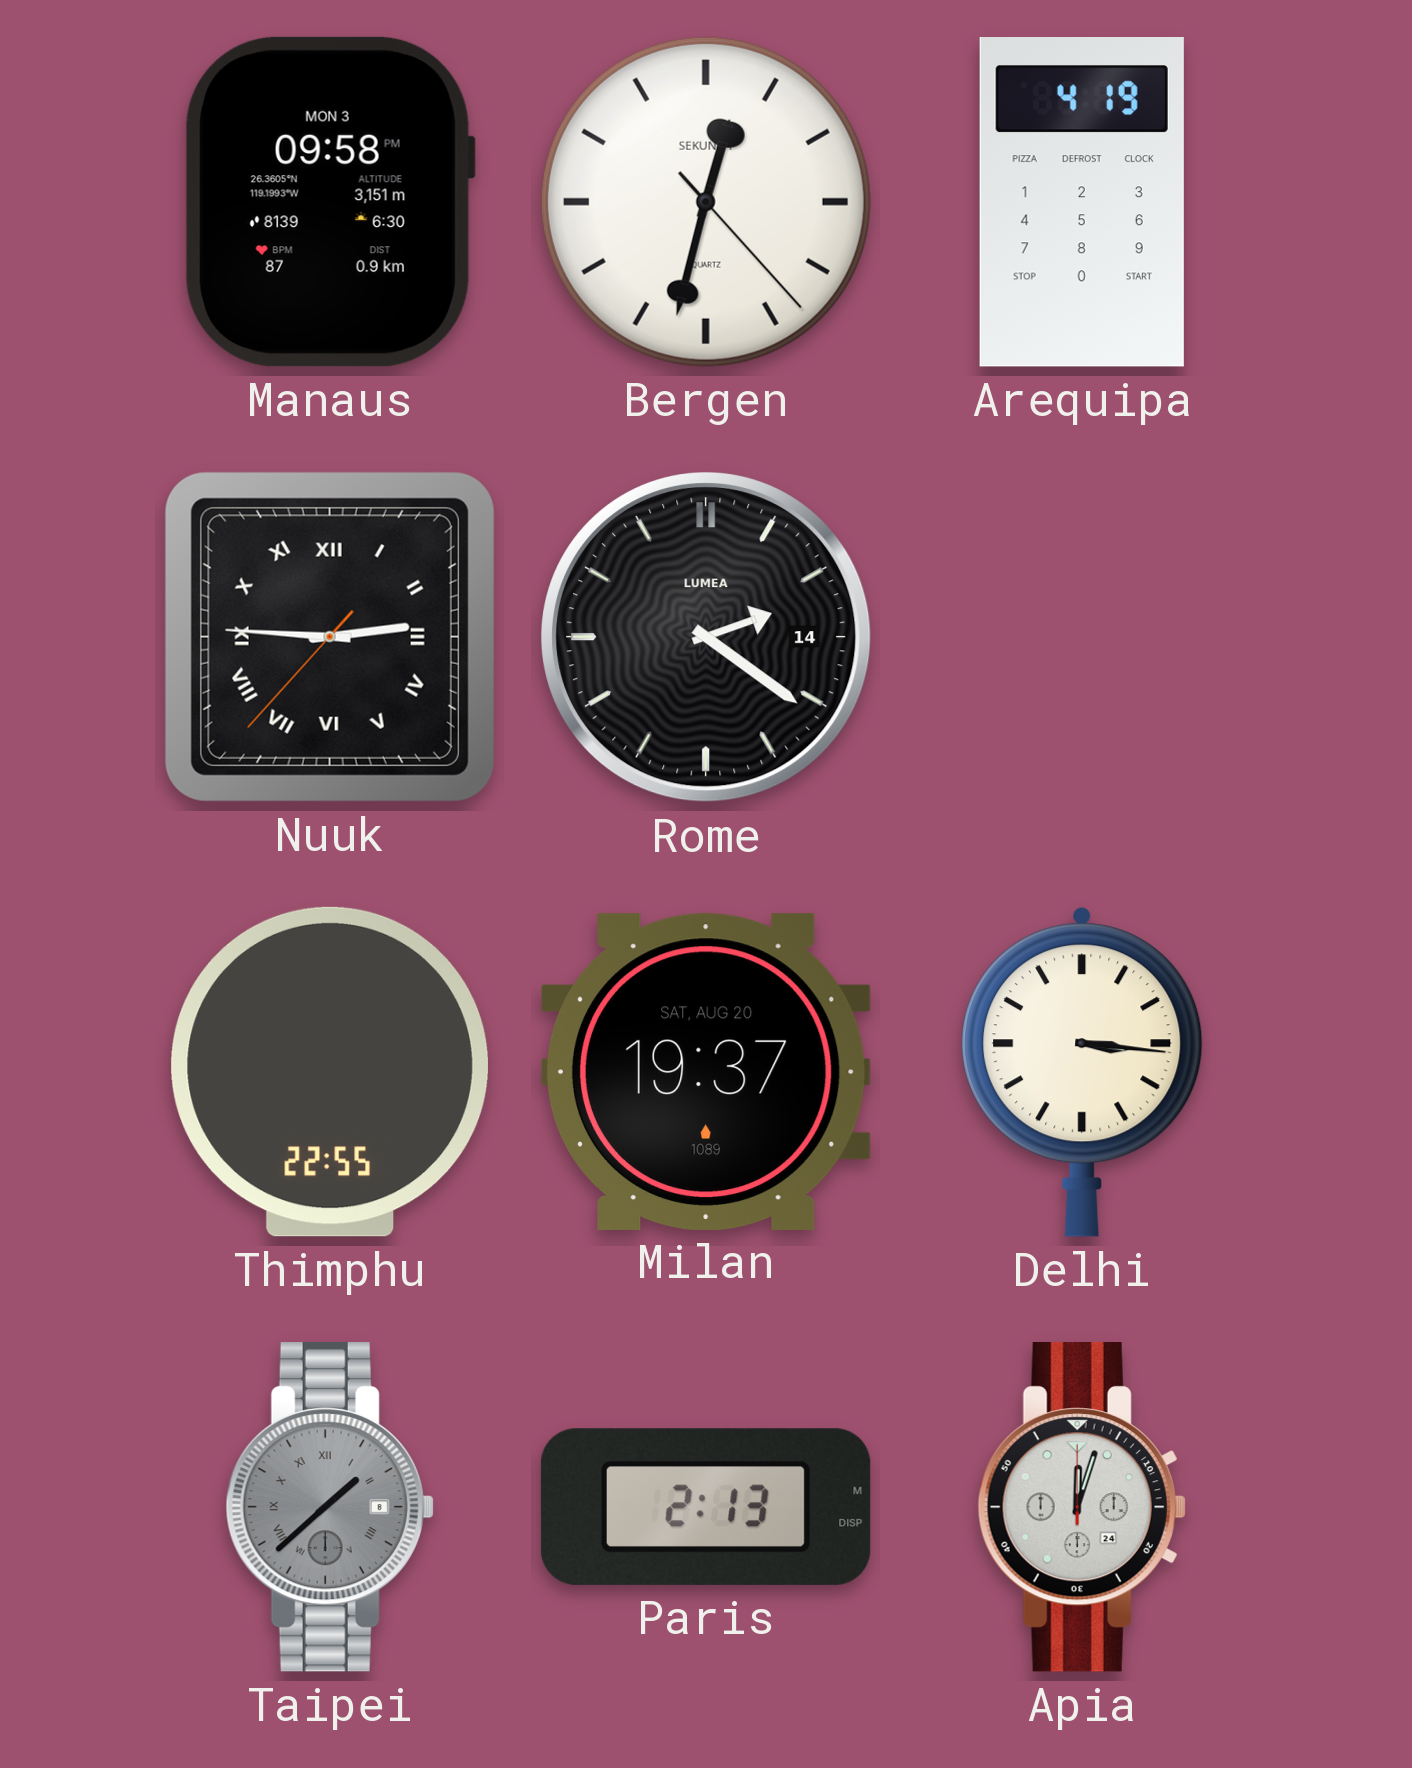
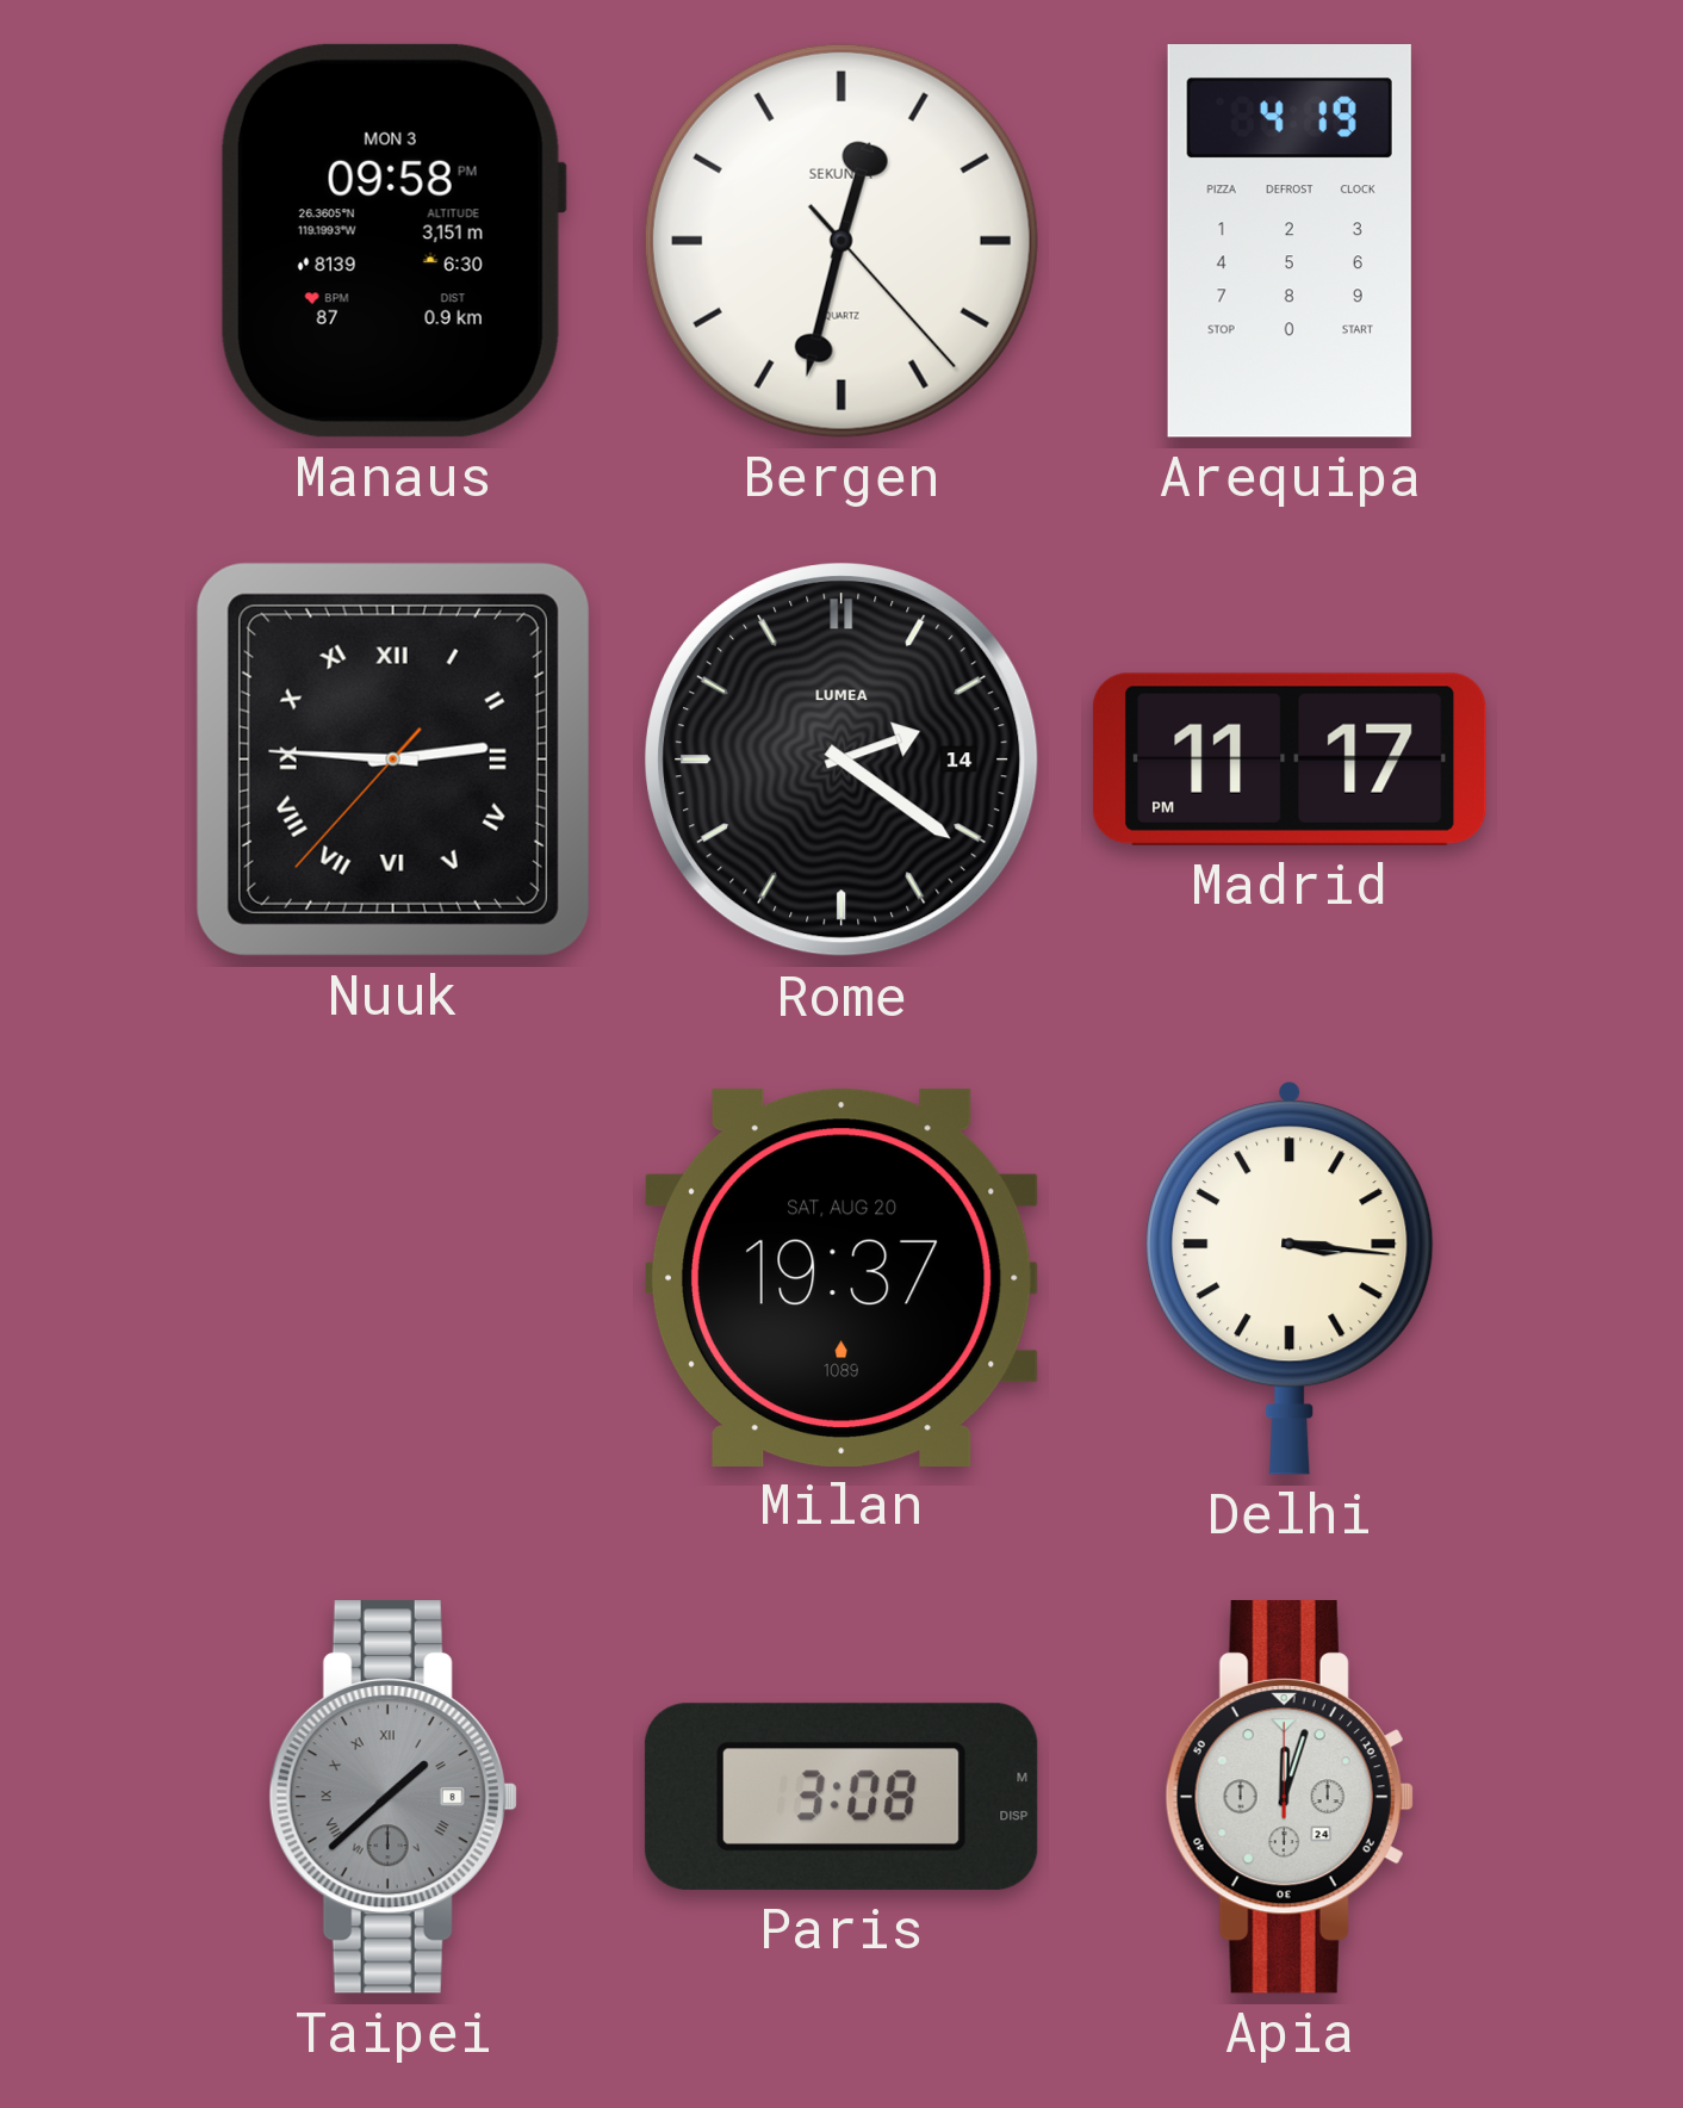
Madrid: none -> 11:17
Thimphu: 22:55 -> none
Paris: 2:13 -> 3:08
